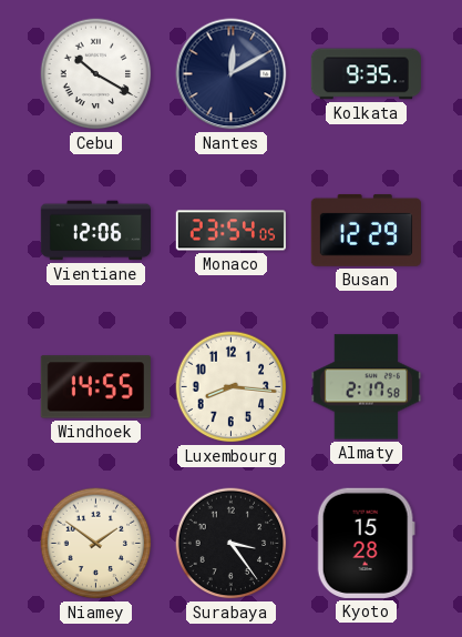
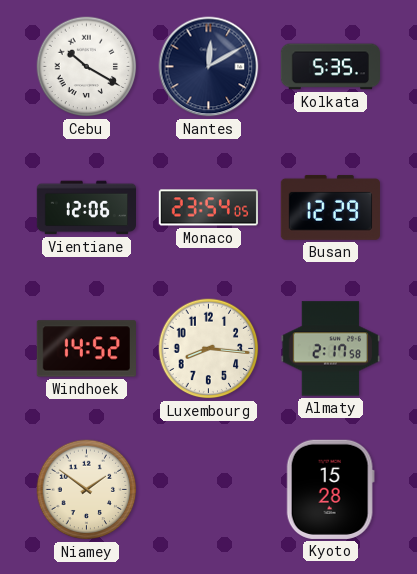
Kolkata: 9:35 -> 5:35
Windhoek: 14:55 -> 14:52
Surabaya: 3:24 -> none
